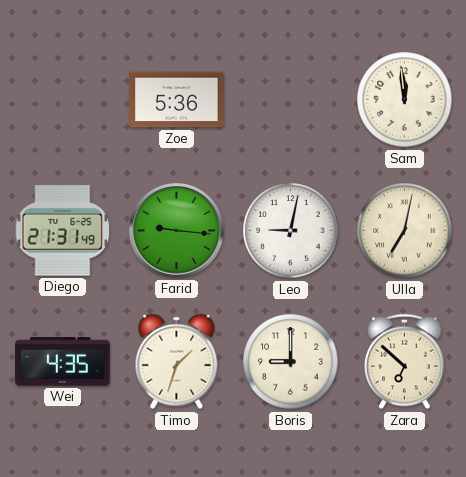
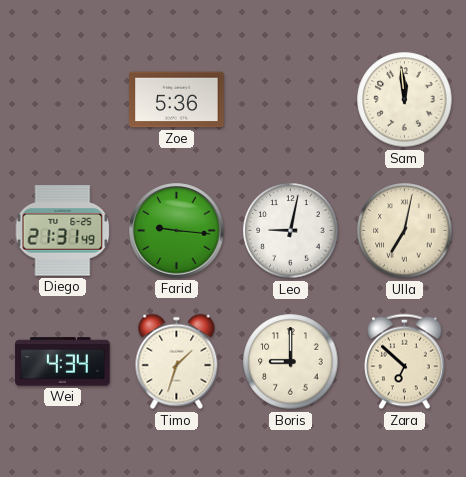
Wei: 4:35 -> 4:34
